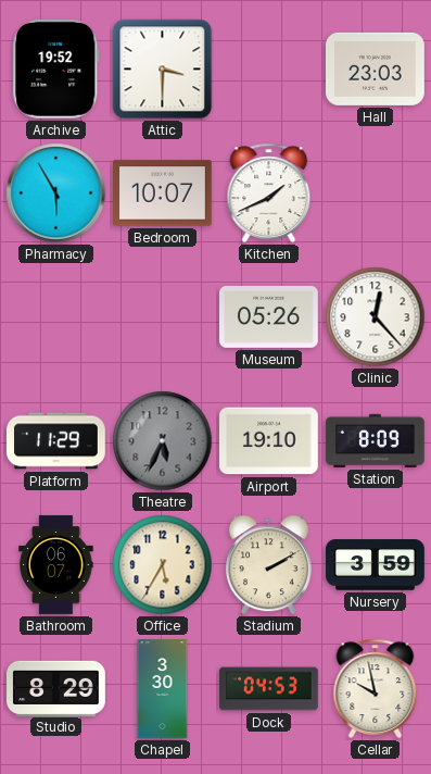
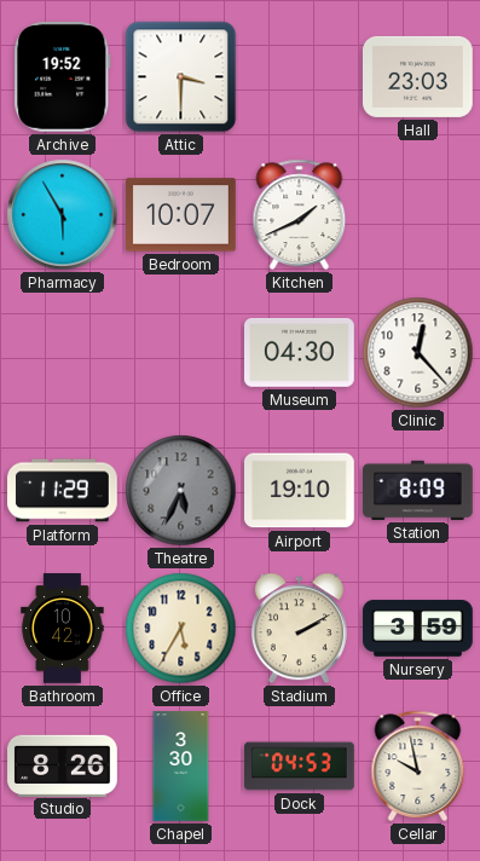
Museum: 05:26 -> 04:30
Bathroom: 06:07 -> 10:42
Studio: 8:29 -> 8:26
